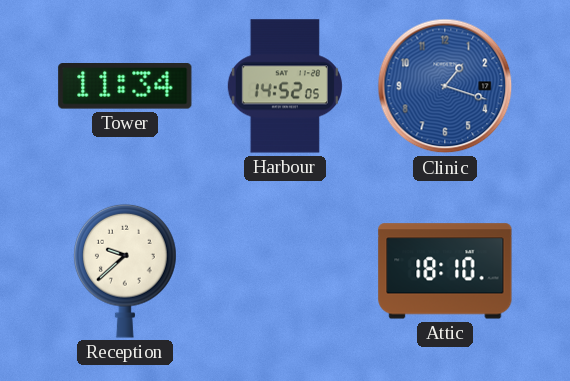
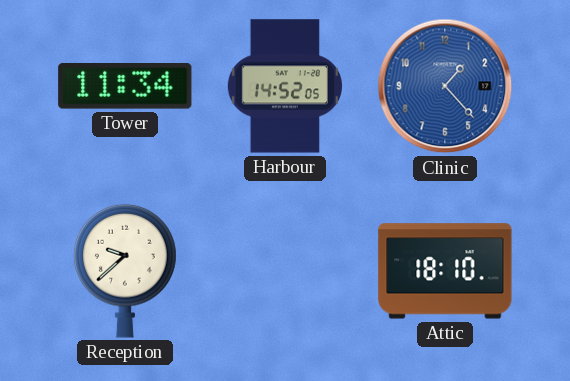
Clinic: 1:18 -> 1:23
